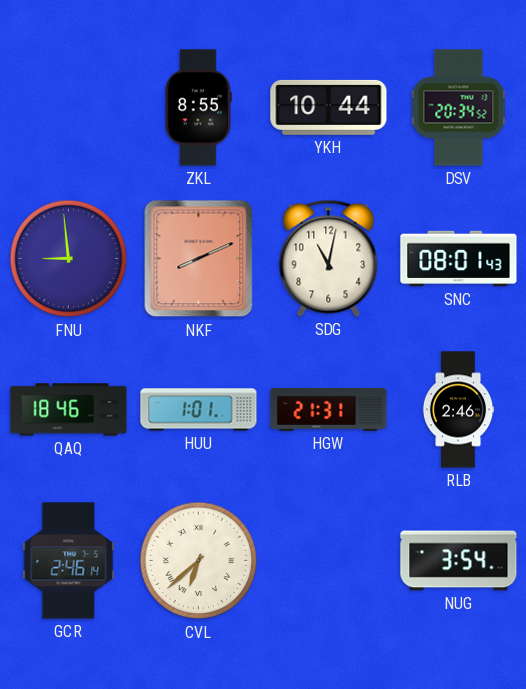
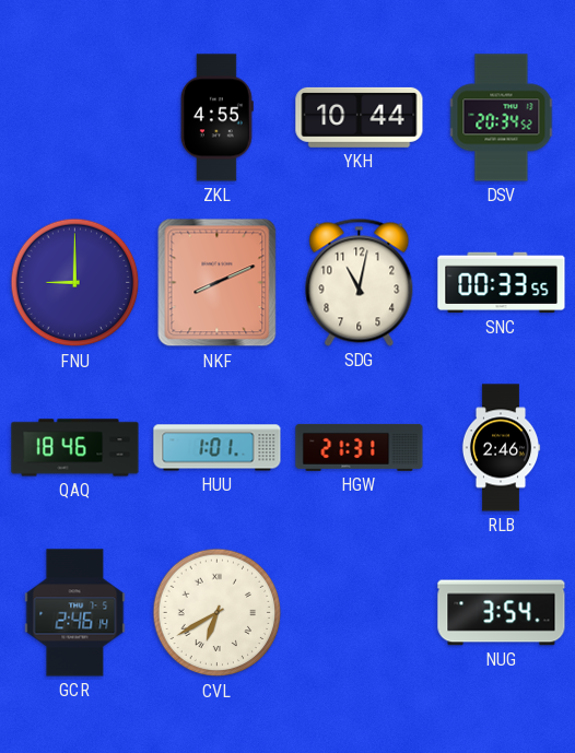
ZKL: 8:55 -> 4:55
FNU: 8:59 -> 9:00
SNC: 08:01 -> 00:33
CVL: 6:38 -> 6:40
